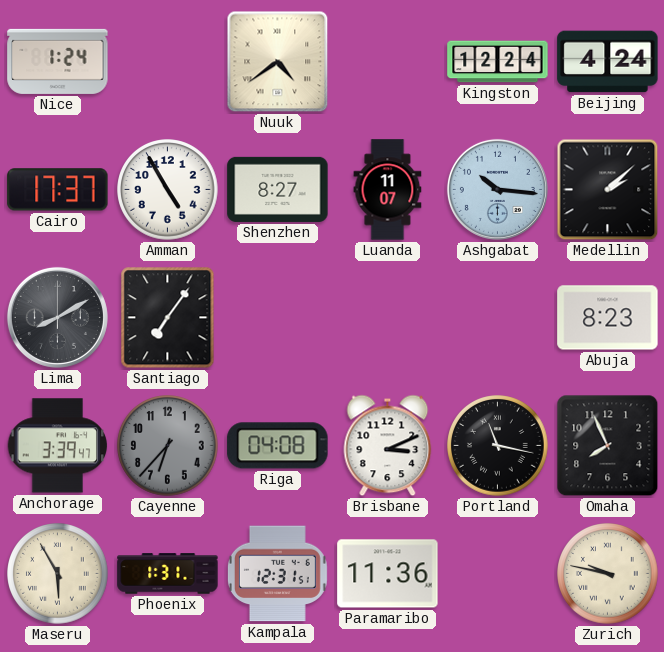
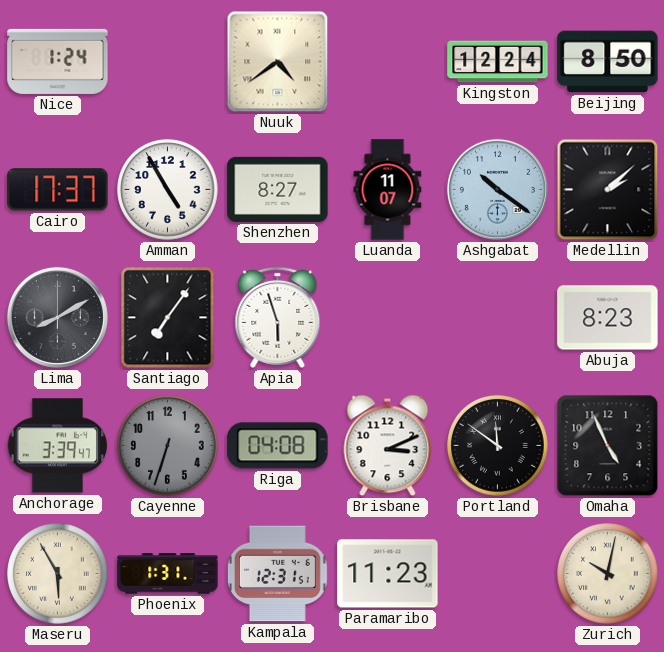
Beijing: 4:24 -> 8:50
Ashgabat: 10:16 -> 10:21
Apia: none -> 5:57
Cayenne: 6:37 -> 6:33
Portland: 11:17 -> 11:51
Omaha: 7:56 -> 4:56
Paramaribo: 11:36 -> 11:23
Zurich: 9:47 -> 10:02
